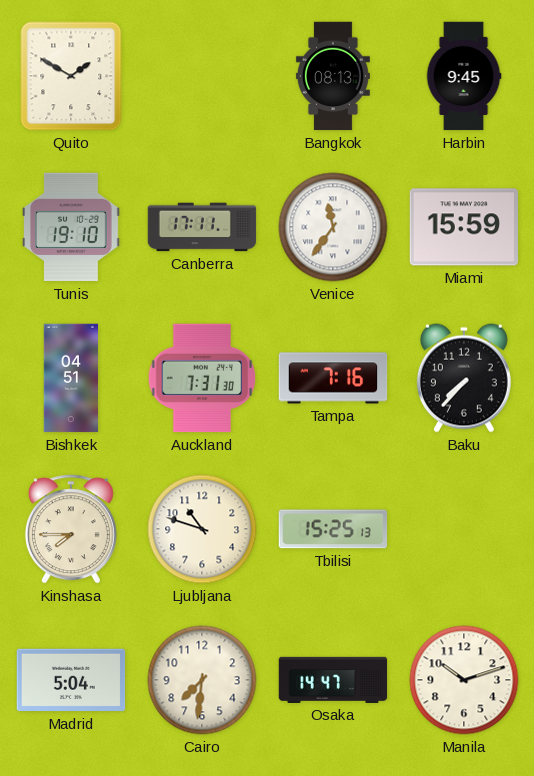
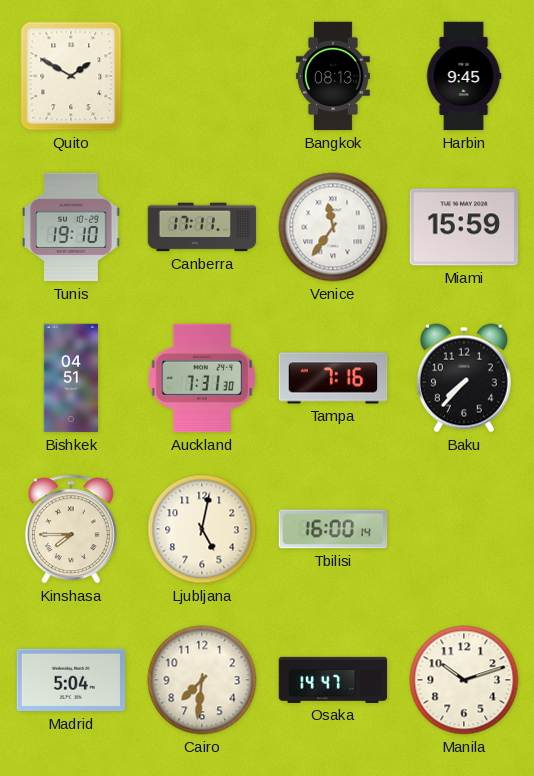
Ljubljana: 10:48 -> 5:02
Tbilisi: 15:25 -> 16:00
